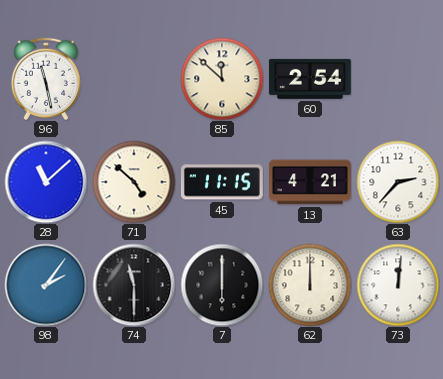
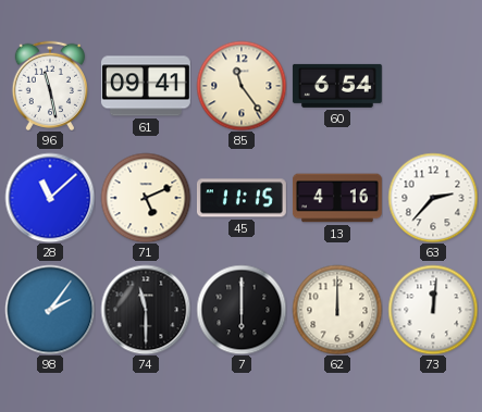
61: none -> 09:41
85: 11:52 -> 11:24
60: 2:54 -> 6:54
71: 4:52 -> 5:11
13: 4:21 -> 4:16
